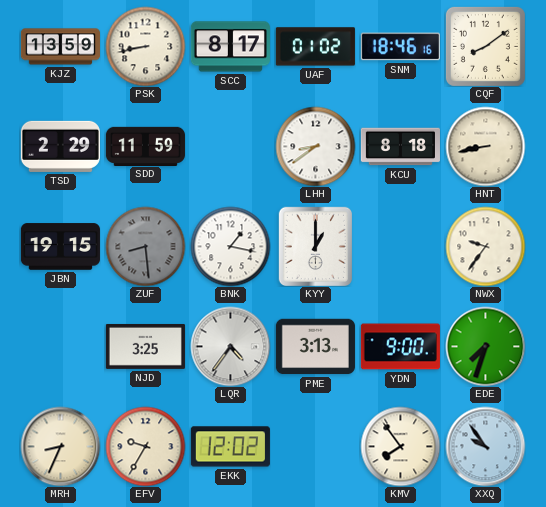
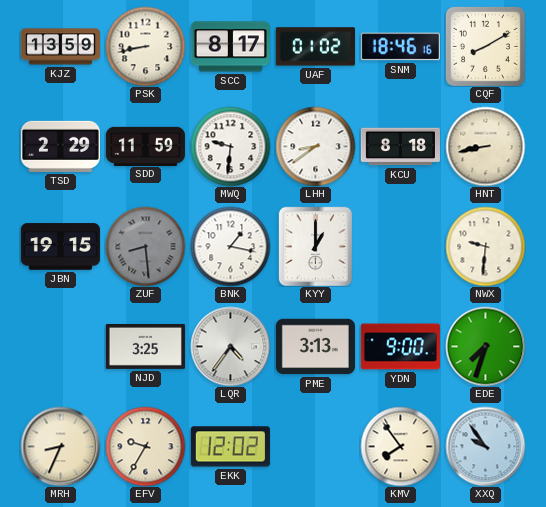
CQF: 8:09 -> 8:10
MWQ: none -> 9:31
NWX: 9:36 -> 9:31
